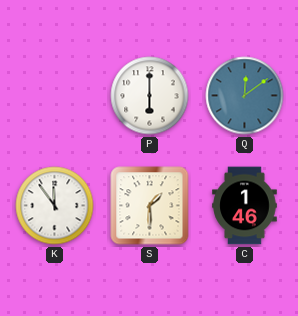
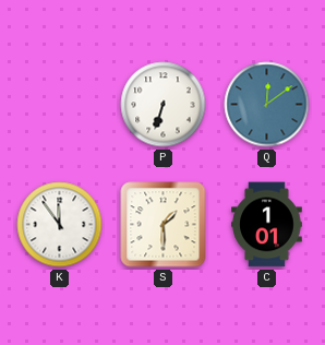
P: 6:00 -> 6:33
C: 1:46 -> 1:01
